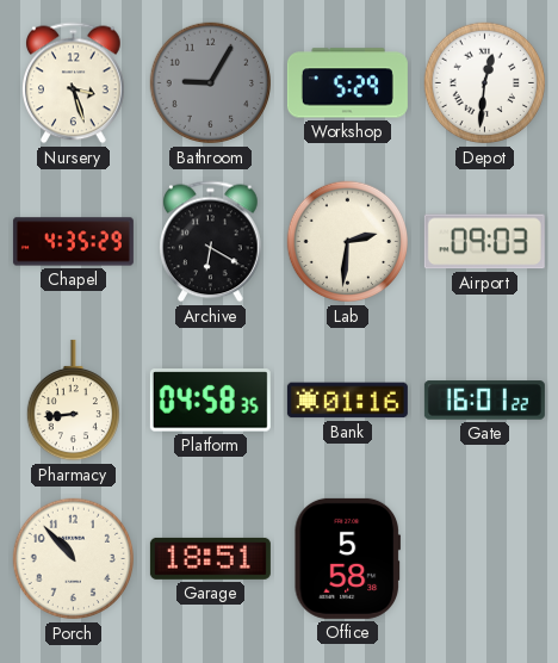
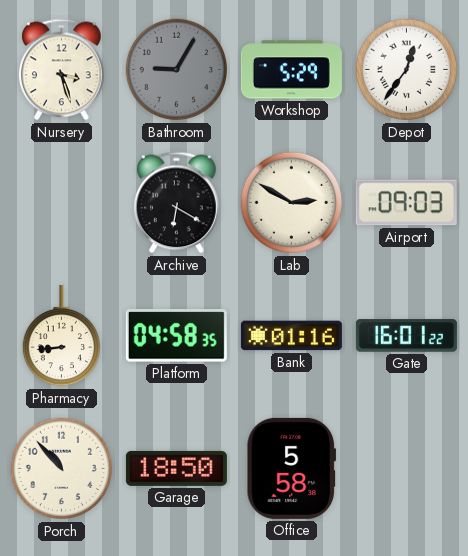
Depot: 12:31 -> 12:36
Chapel: 4:35 -> none
Lab: 2:31 -> 2:50
Garage: 18:51 -> 18:50
